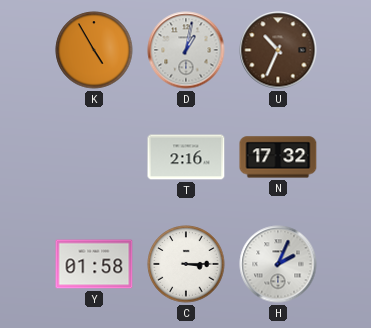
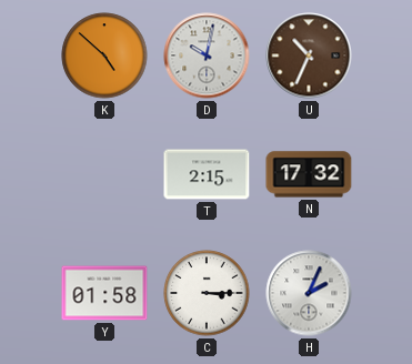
K: 4:55 -> 4:52
D: 1:02 -> 10:02
T: 2:16 -> 2:15
